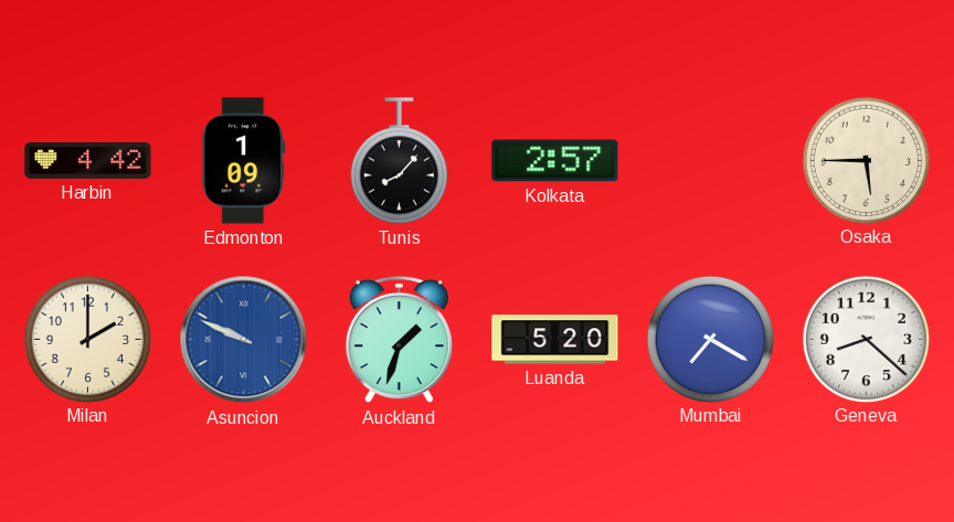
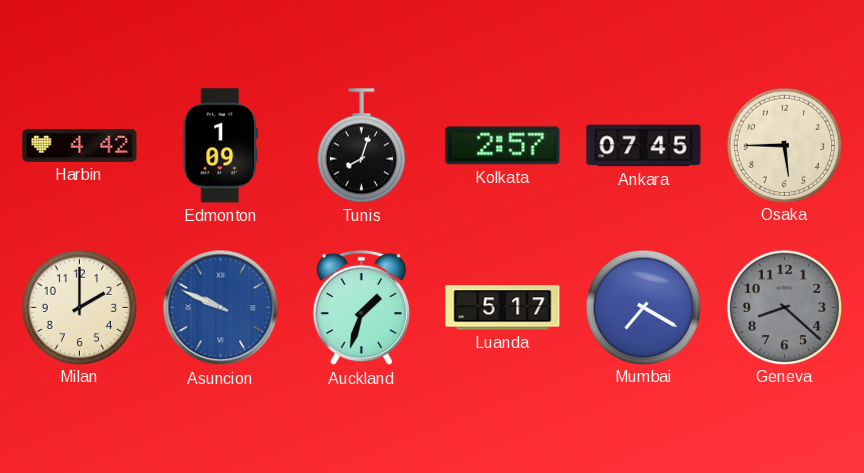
Tunis: 8:07 -> 8:03
Ankara: none -> 07:45
Luanda: 5:20 -> 5:17
Geneva dial: white -> grey
